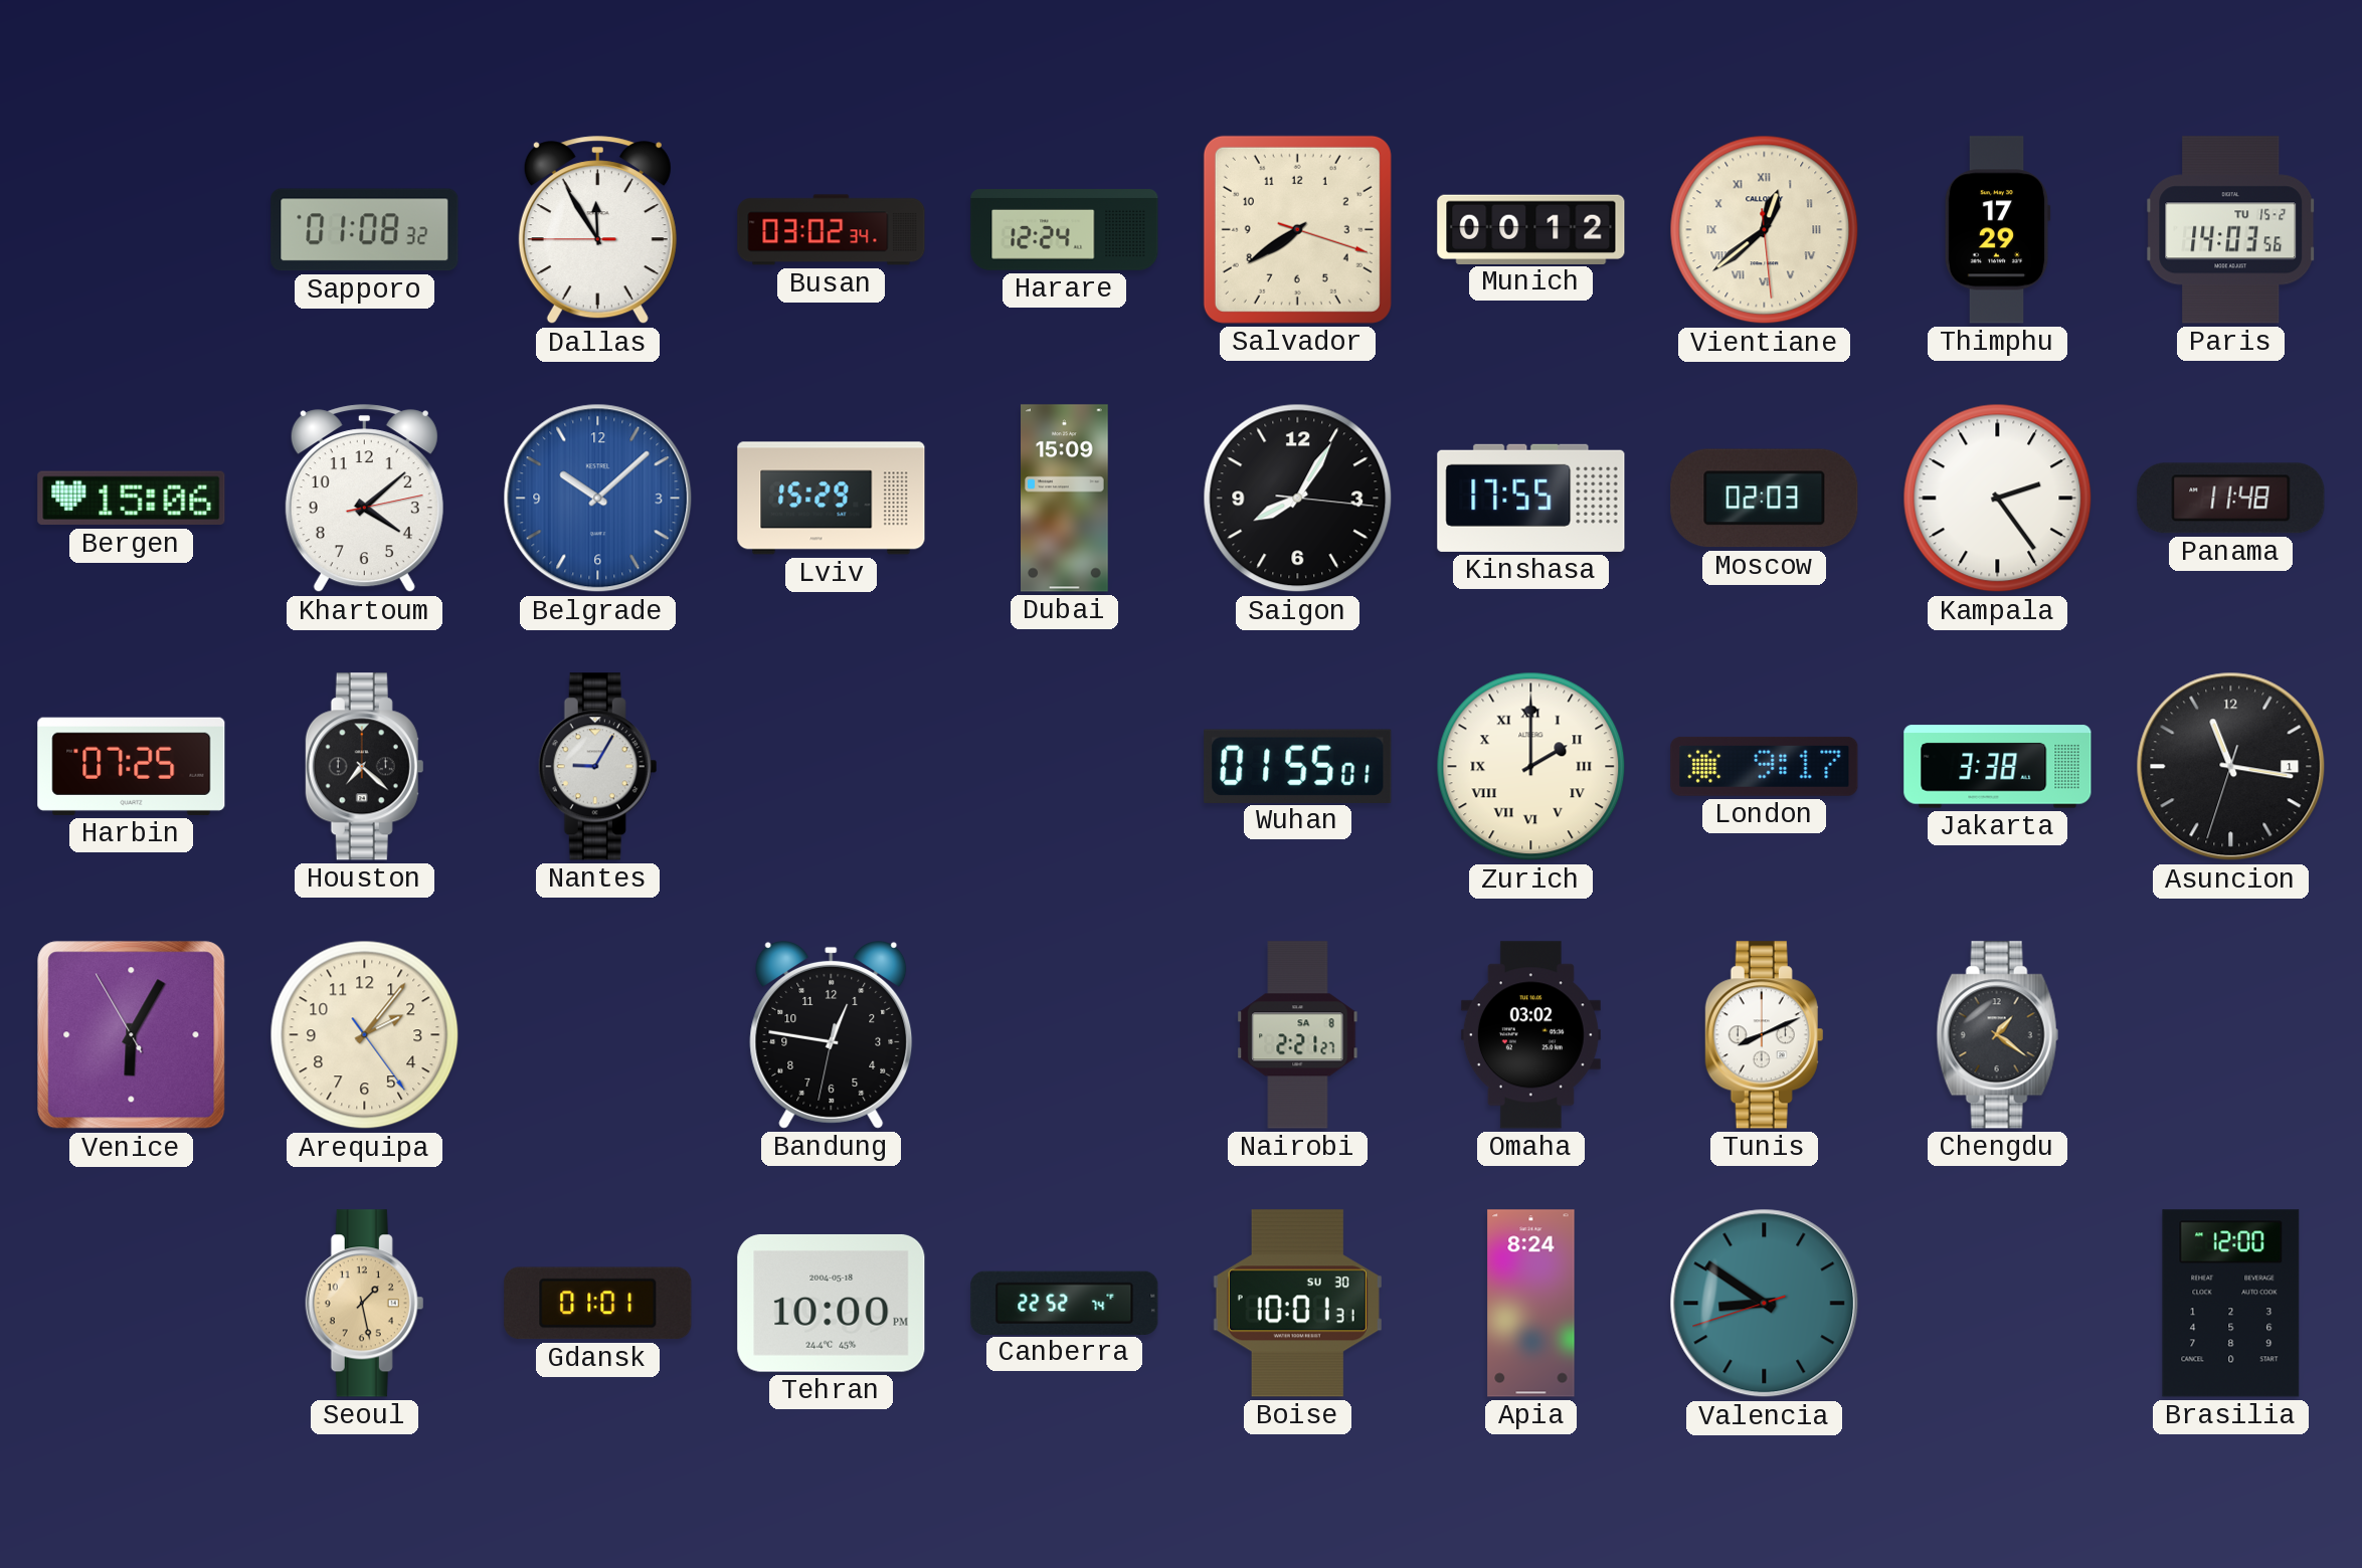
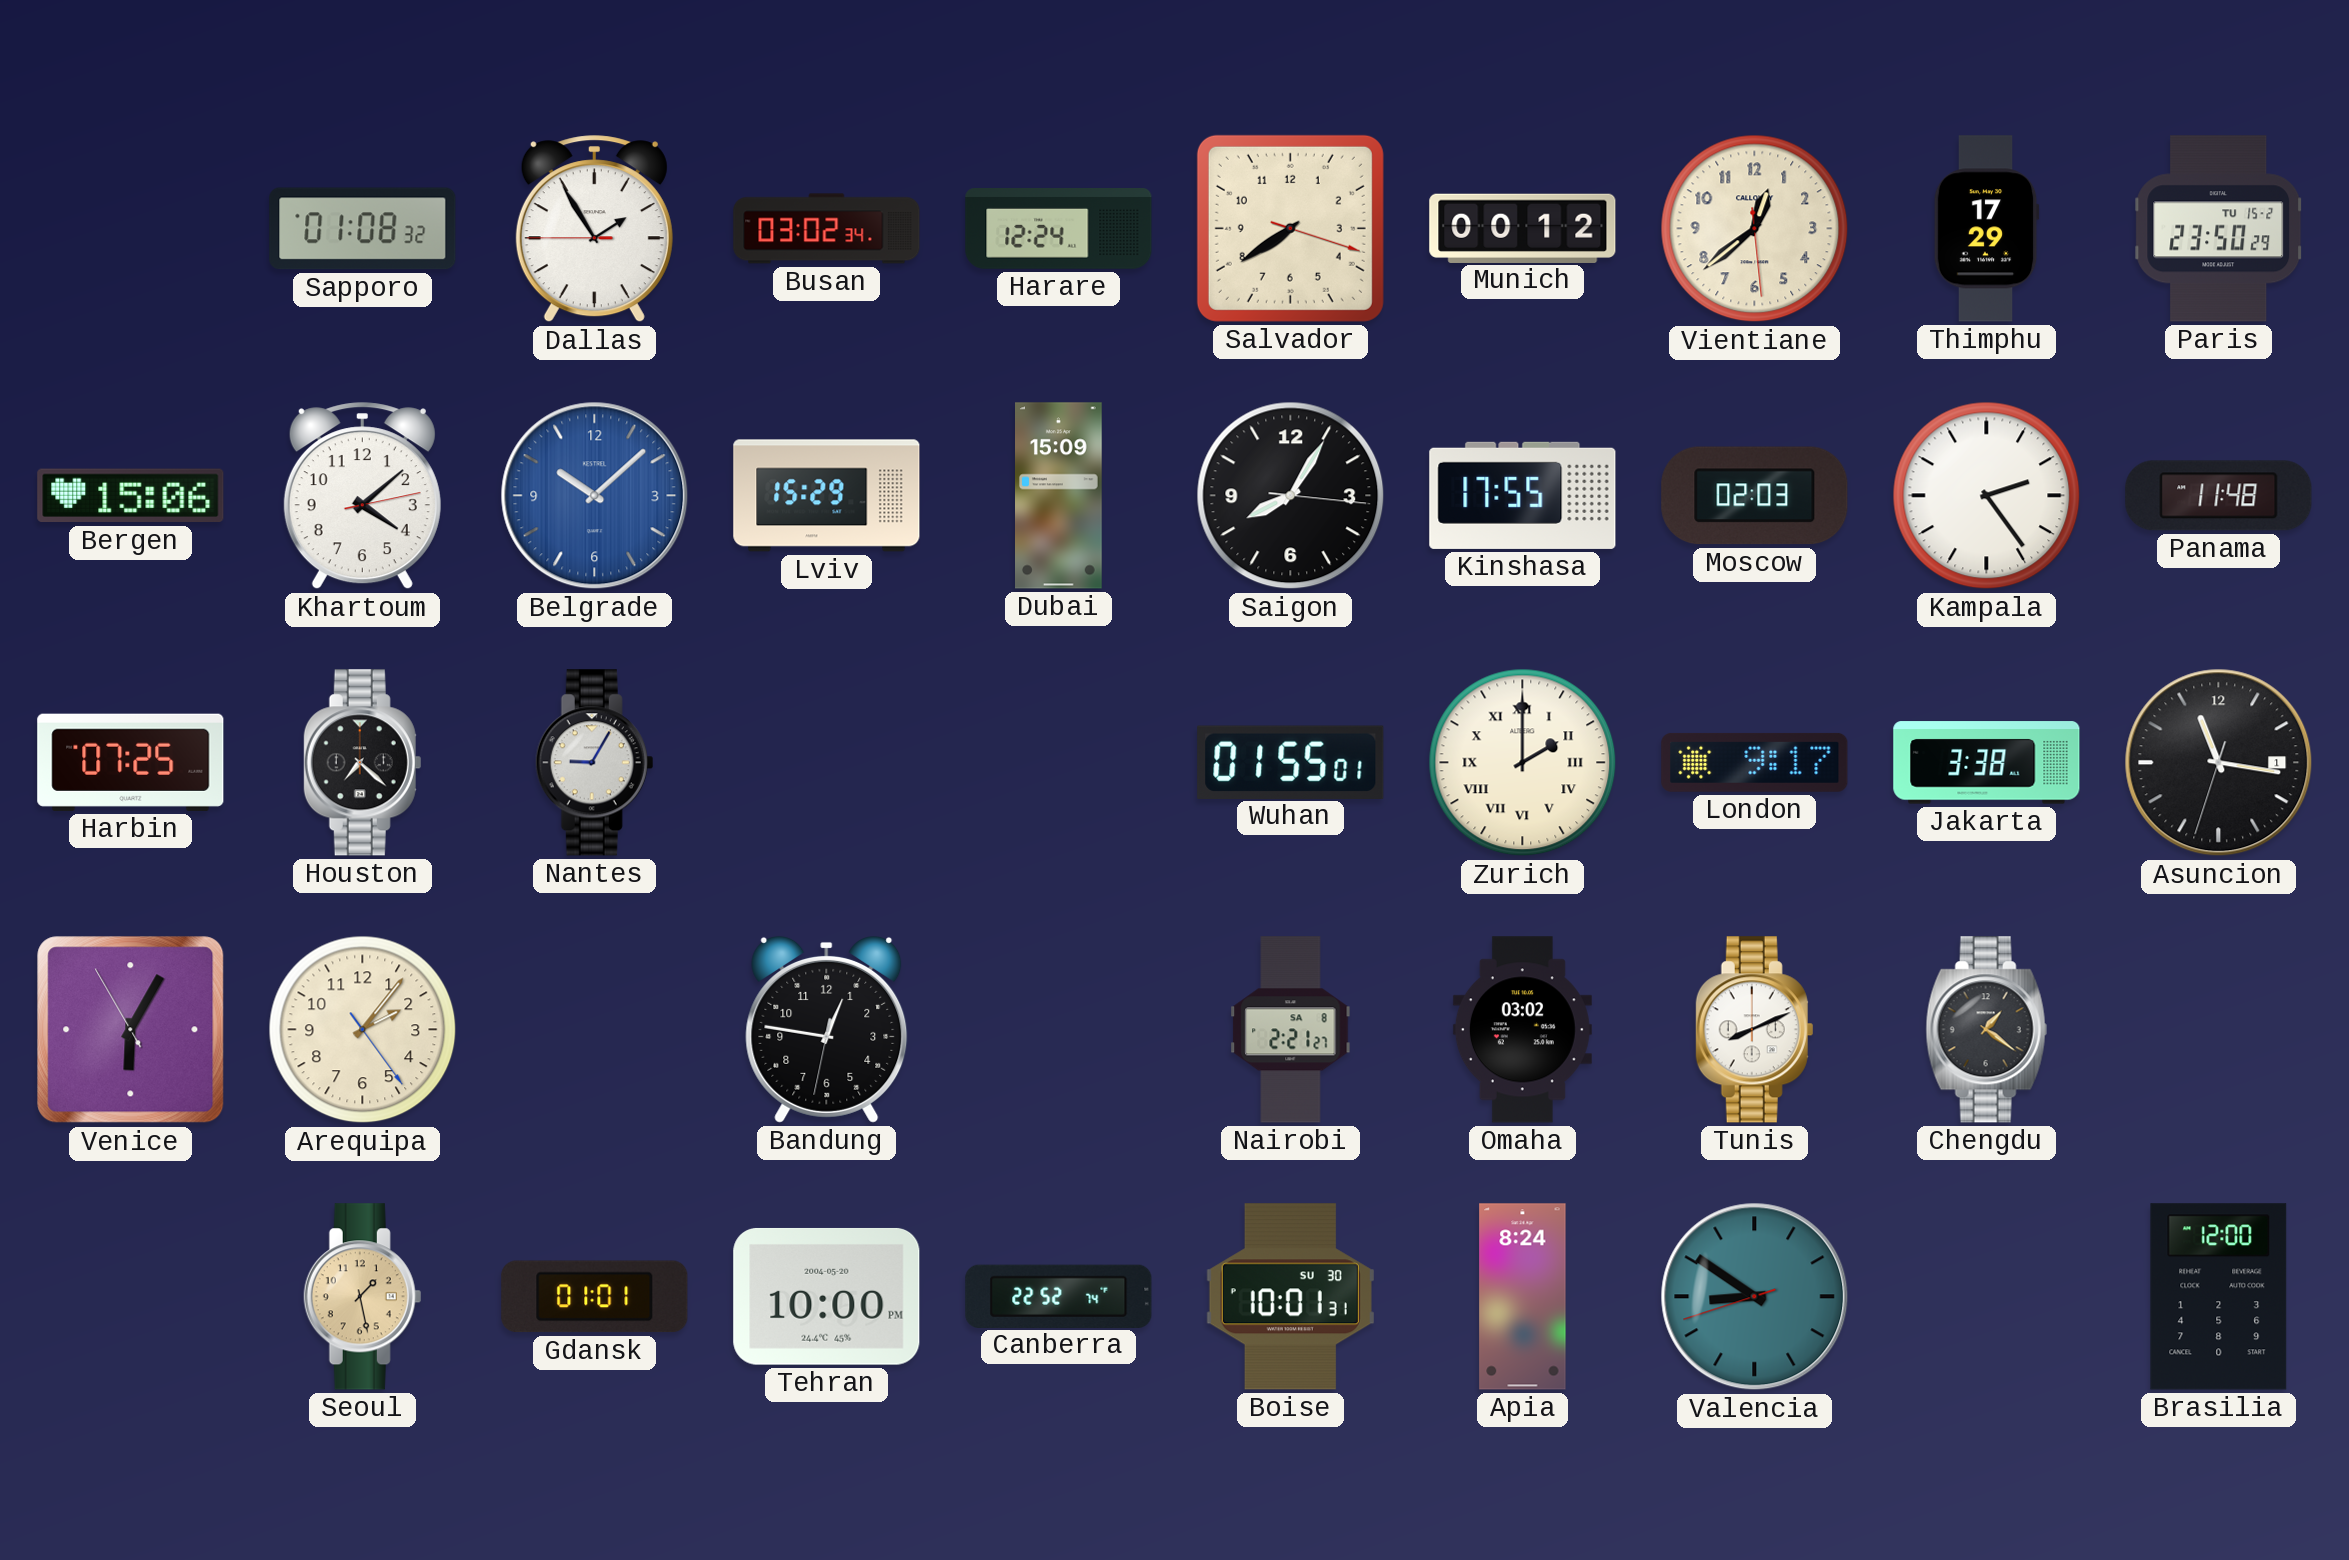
Dallas: 11:54 -> 1:54
Vientiane numerals: Roman -> Arabic
Paris: 14:03 -> 23:50
Tehran date: 2004-05-18 -> 2004-05-20
